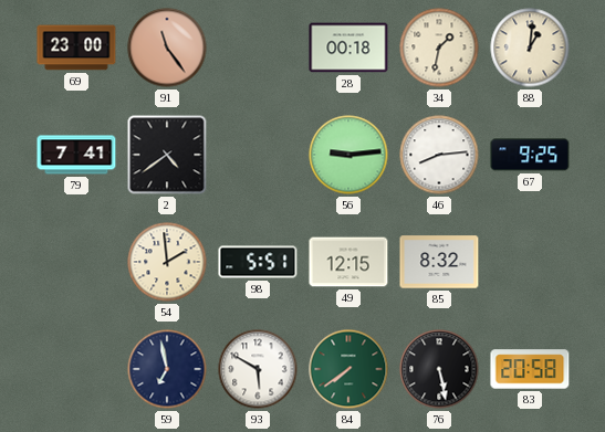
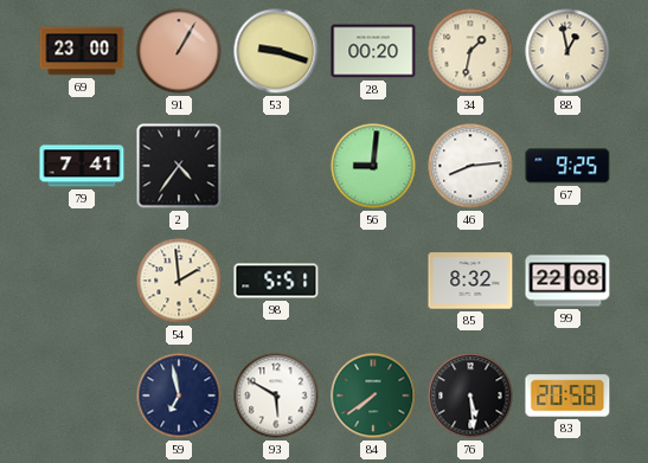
91: 11:24 -> 1:05
53: none -> 9:18
28: 00:18 -> 00:20
88: 1:01 -> 12:58
2: 4:39 -> 4:36
56: 9:14 -> 9:01
49: 12:15 -> none
99: none -> 22:08
76: 5:28 -> 5:29
